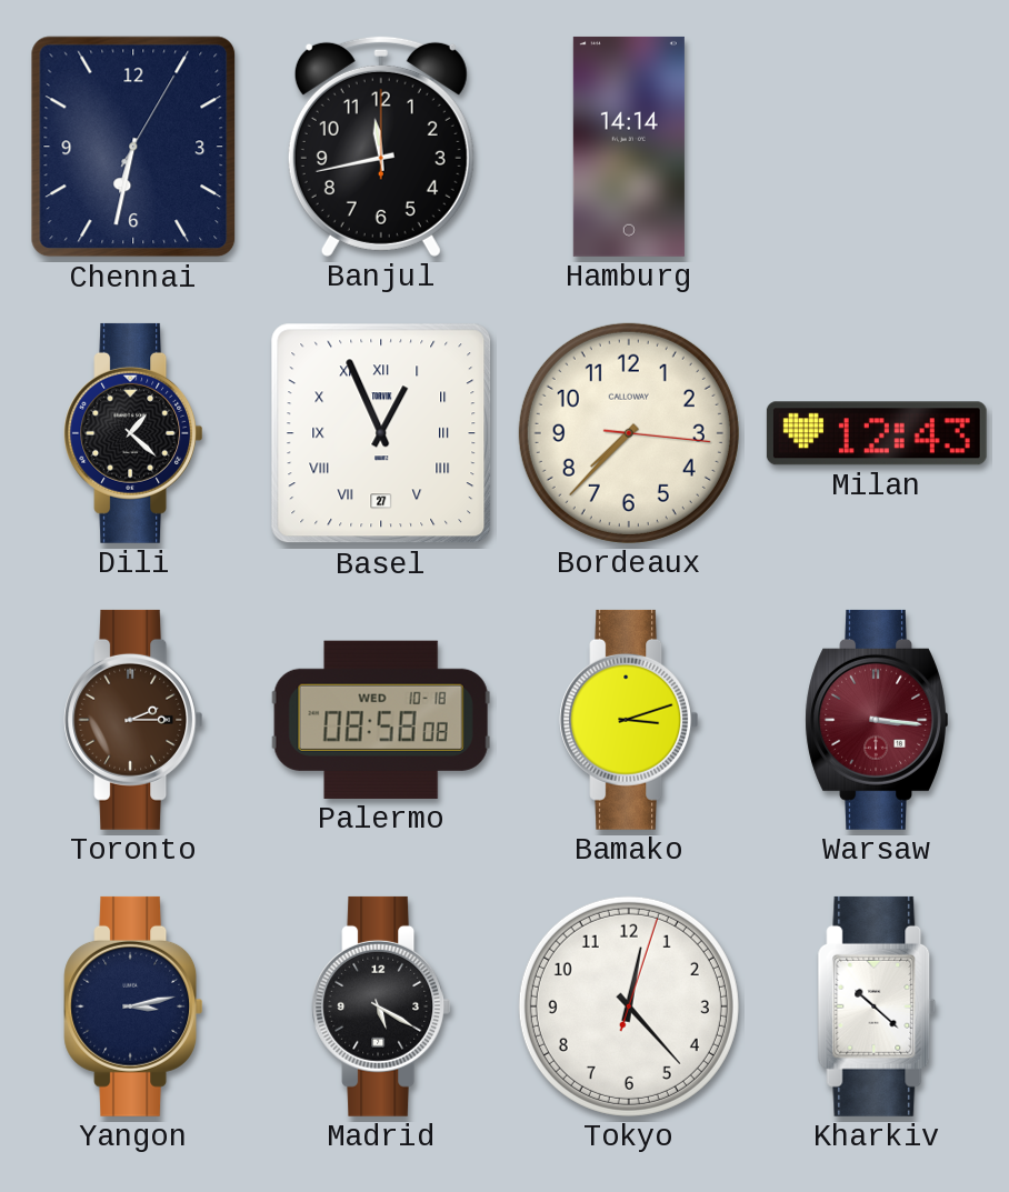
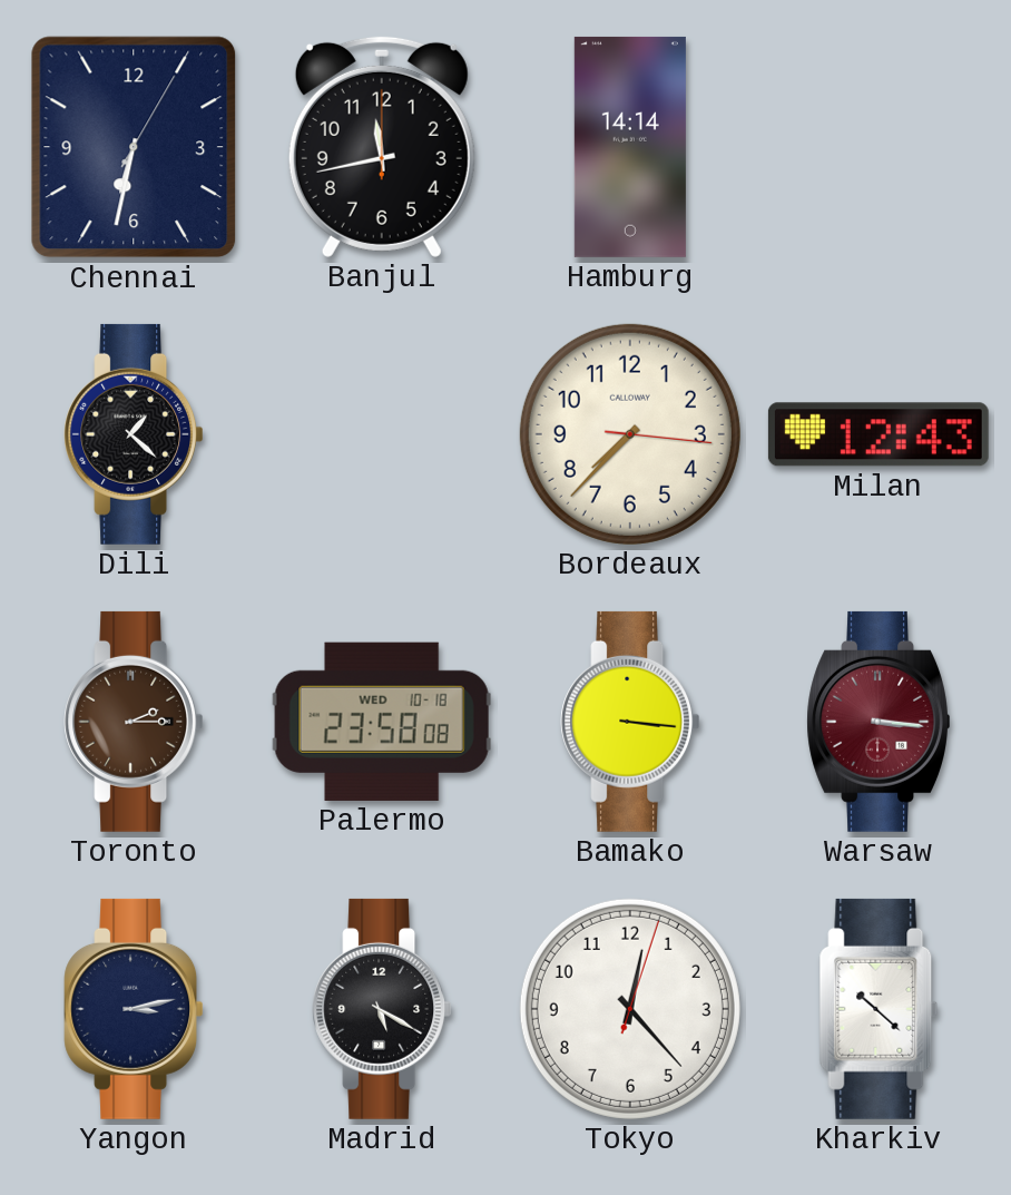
Basel: 12:56 -> none
Palermo: 08:58 -> 23:58
Bamako: 3:12 -> 3:16
